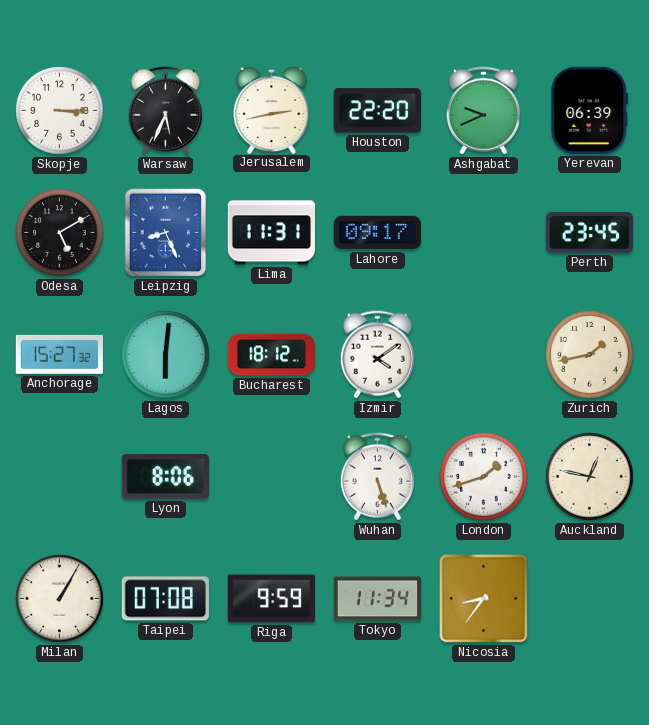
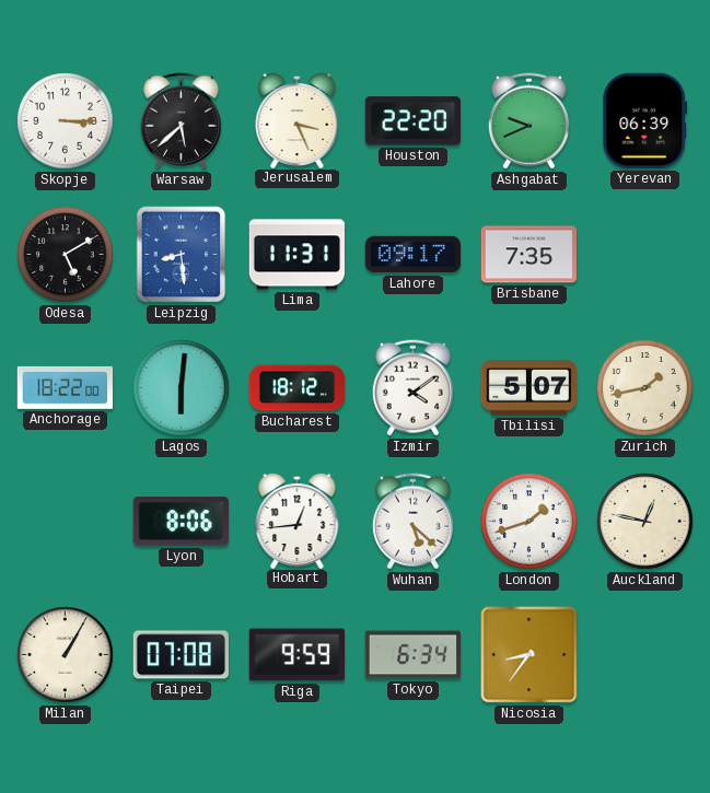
Warsaw: 5:34 -> 5:38
Jerusalem: 2:43 -> 3:26
Leipzig: 8:26 -> 8:29
Brisbane: none -> 7:35
Perth: 23:45 -> none
Anchorage: 15:27 -> 18:22
Tbilisi: none -> 5:07
Hobart: none -> 12:44
Wuhan: 5:27 -> 5:22
Tokyo: 11:34 -> 6:34
